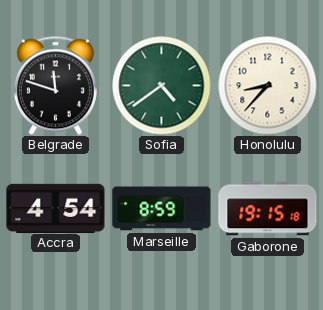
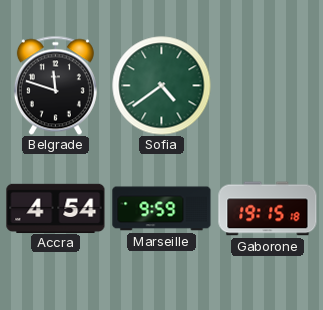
Honolulu: 8:37 -> none
Marseille: 8:59 -> 9:59
